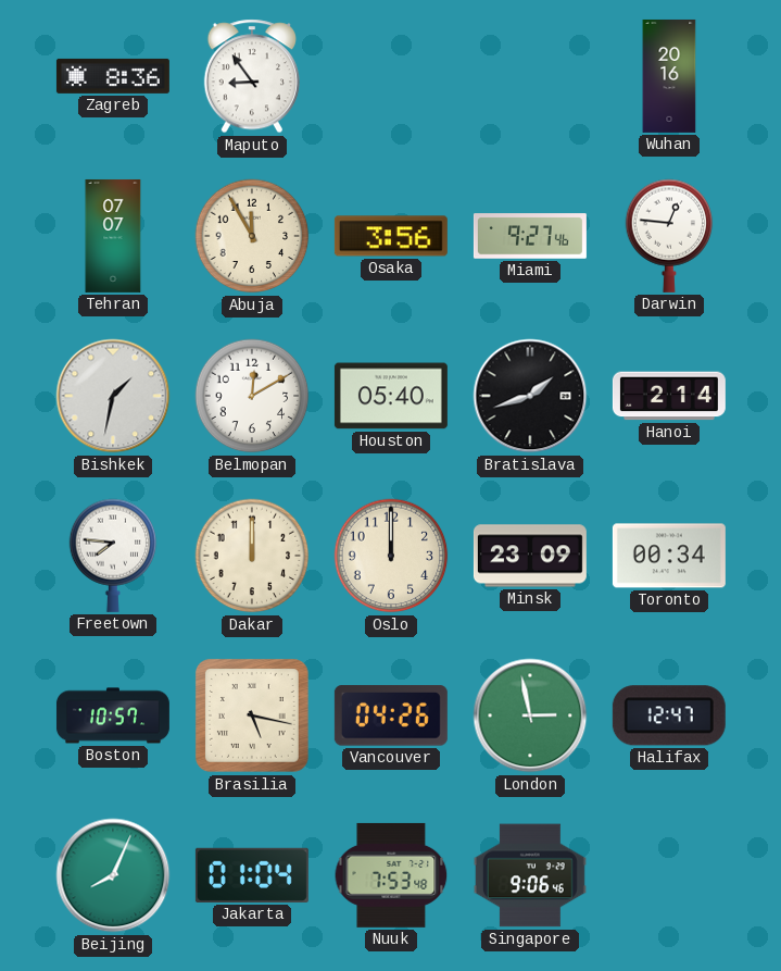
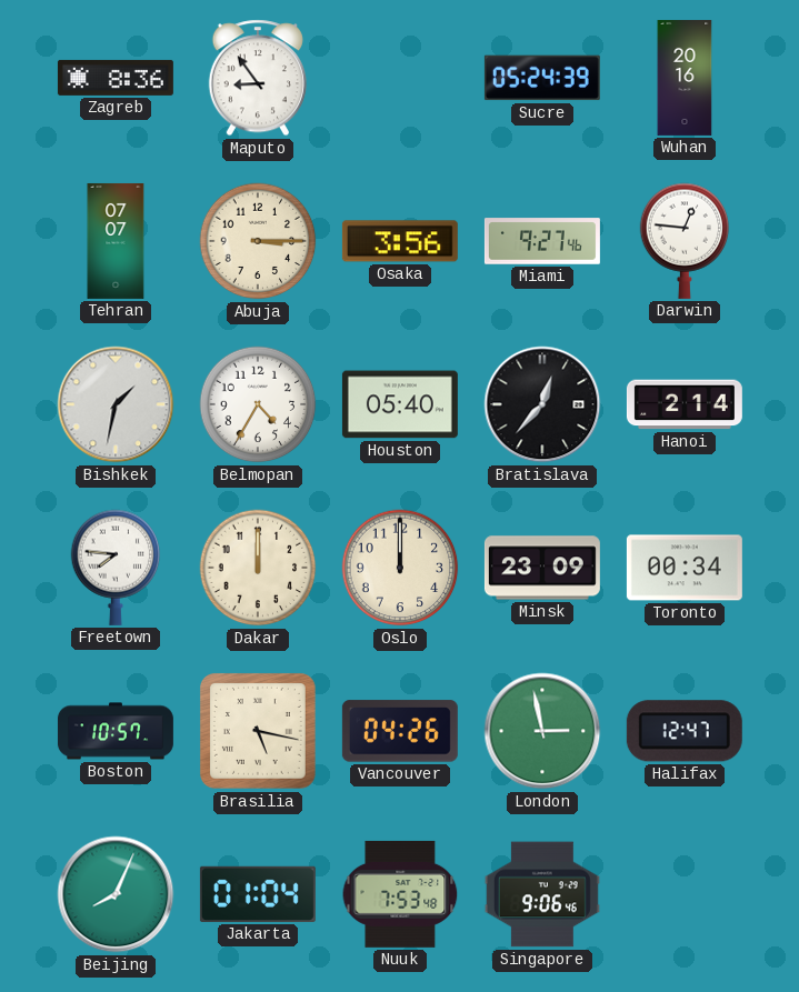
Sucre: none -> 05:24
Abuja: 11:55 -> 3:15
Belmopan: 12:10 -> 4:35
Bratislava: 1:42 -> 12:37
